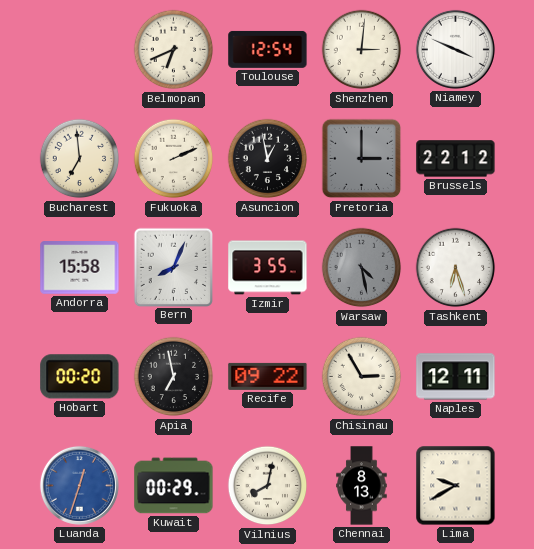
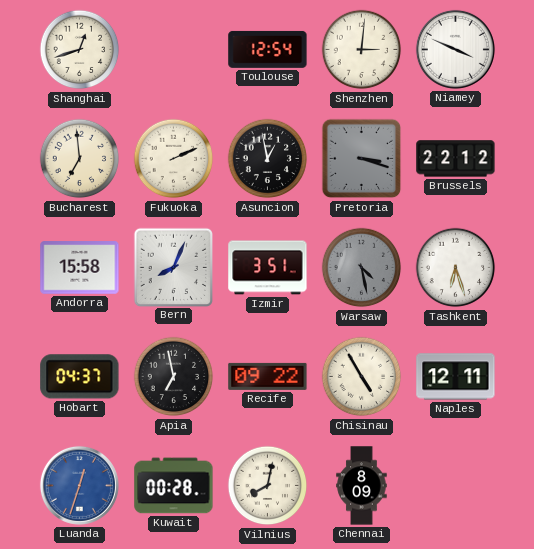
Shanghai: none -> 12:42
Belmopan: 6:41 -> none
Pretoria: 3:00 -> 3:18
Izmir: 3:55 -> 3:51
Hobart: 00:20 -> 04:37
Chisinau: 2:55 -> 4:55
Kuwait: 00:29 -> 00:28
Chennai: 8:13 -> 8:09
Lima: 9:40 -> none
